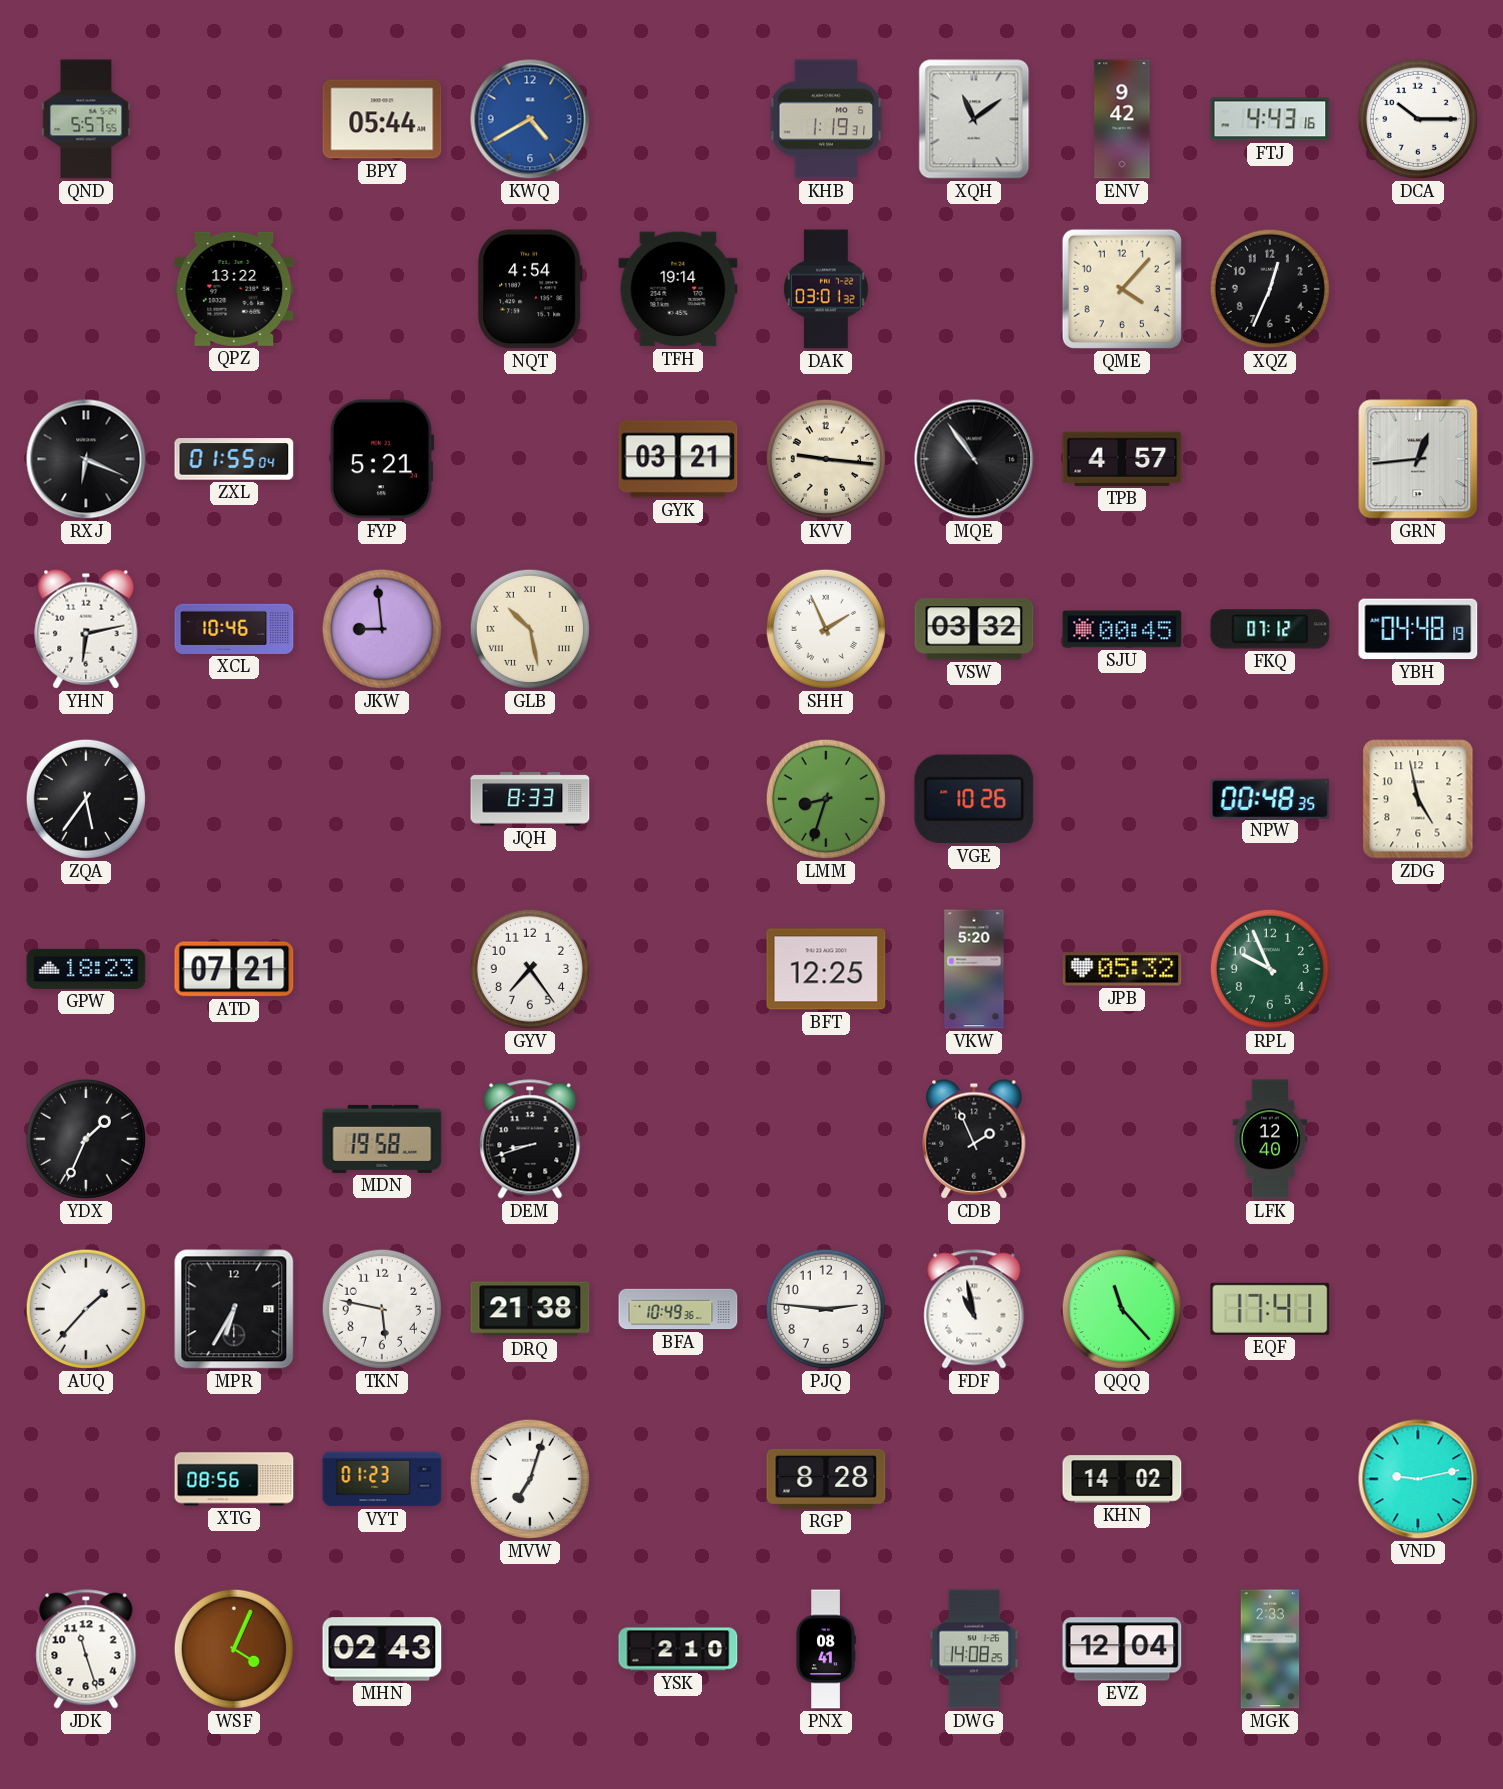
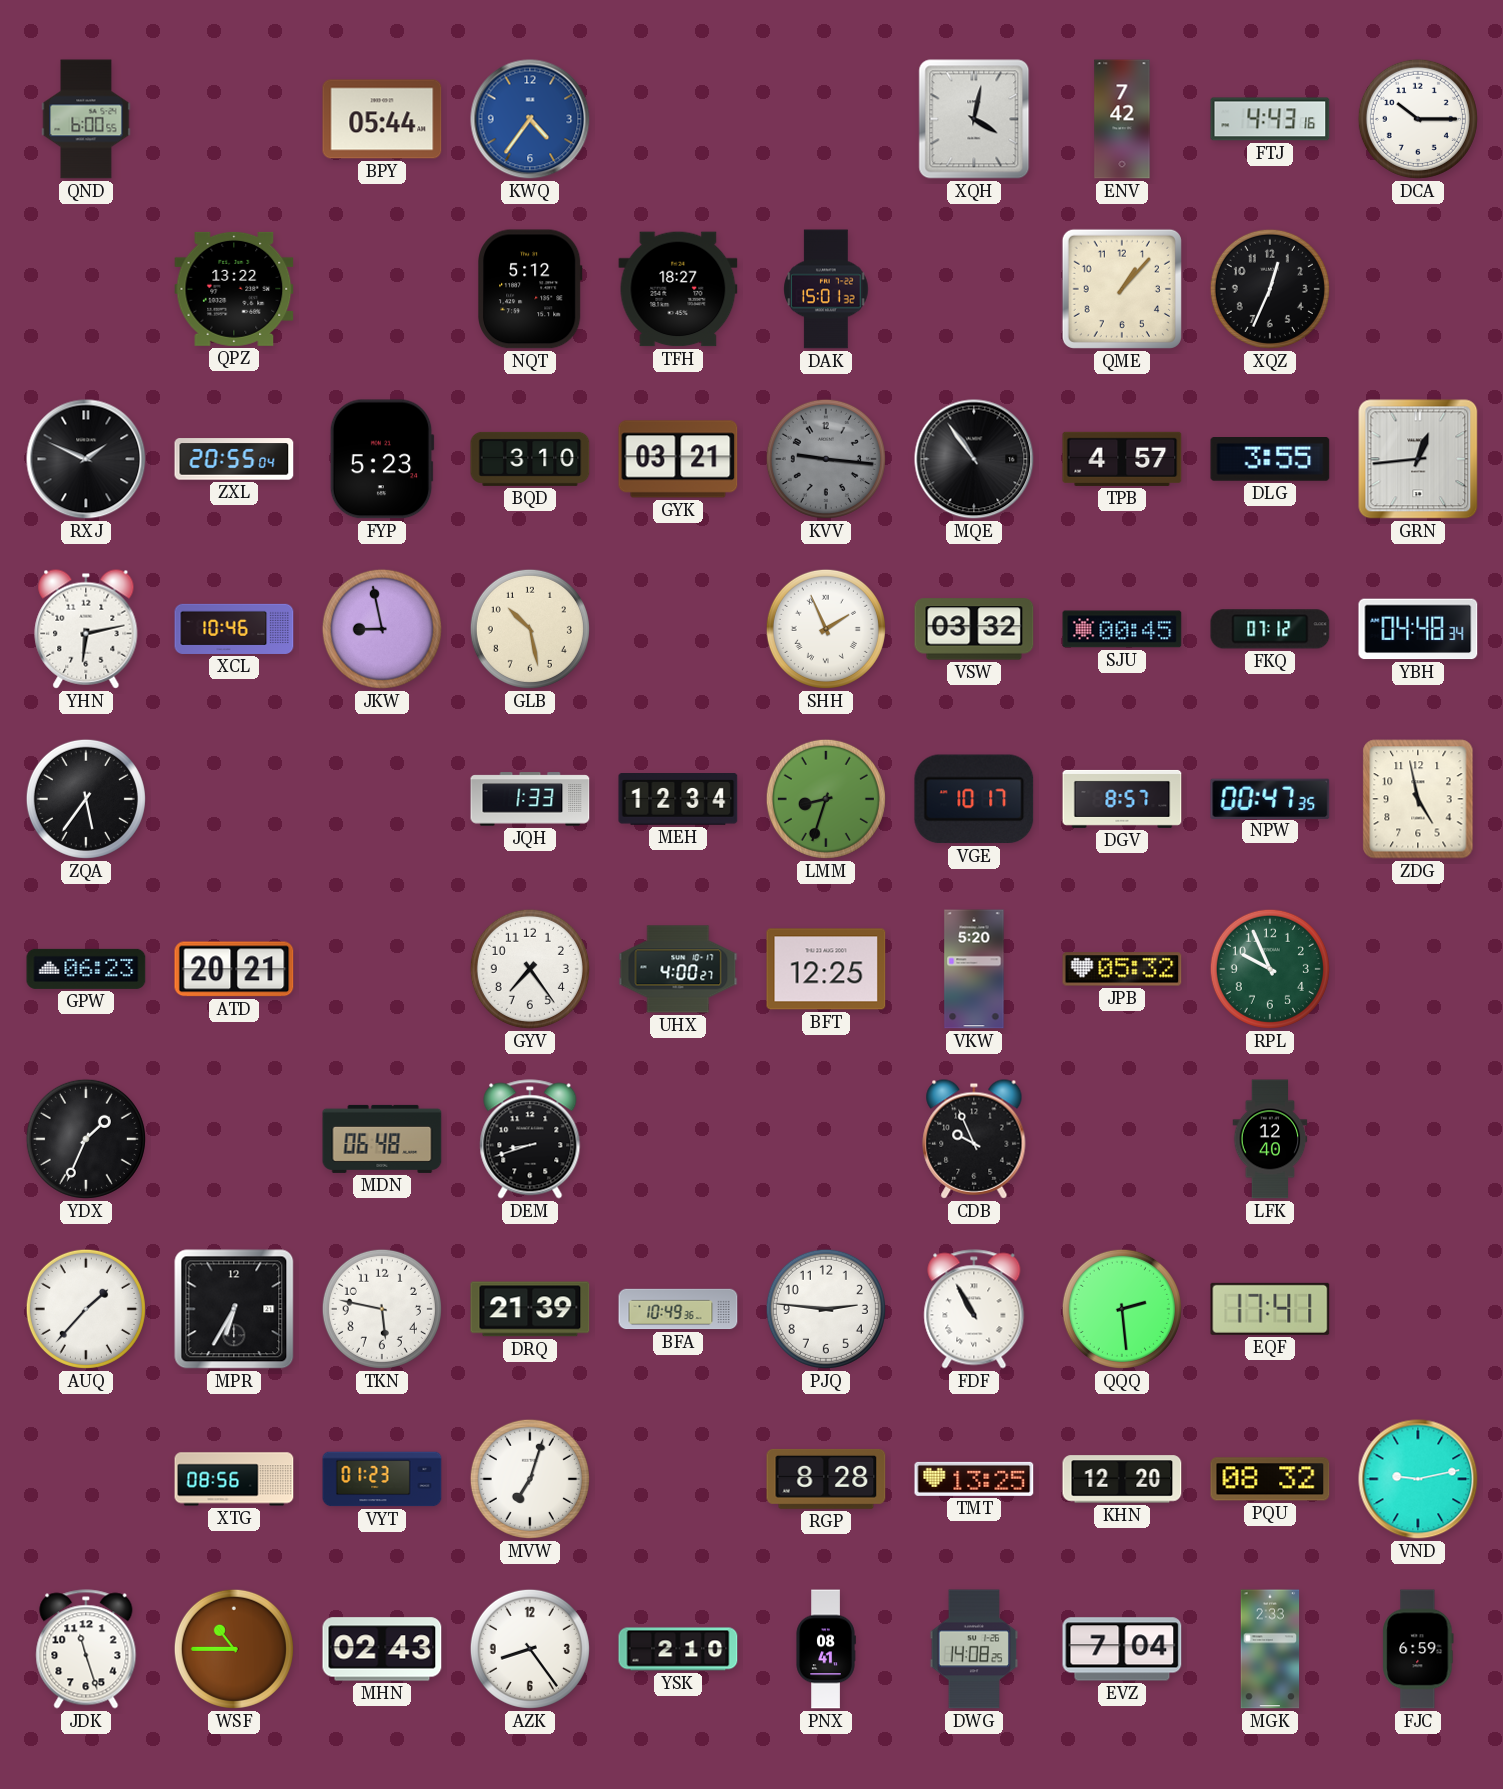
QND: 5:57 -> 6:00
KWQ: 4:40 -> 4:36
KHB: 1:19 -> none
XQH: 11:09 -> 4:02
ENV: 9:42 -> 7:42
NQT: 4:54 -> 5:12
TFH: 19:14 -> 18:27
DAK: 03:01 -> 15:01
QME: 4:07 -> 1:07
RXJ: 6:19 -> 1:49
ZXL: 01:55 -> 20:55
FYP: 5:21 -> 5:23
BQD: none -> 3:10
KVV dial: cream -> grey
DLG: none -> 3:55
JKW: 8:59 -> 8:58
GLB numerals: Roman -> Arabic
YBH: 04:48:19 -> 04:48:34
JQH: 8:33 -> 1:33
MEH: none -> 12:34
VGE: 10:26 -> 10:17
DGV: none -> 8:57
NPW: 00:48 -> 00:47
GPW: 18:23 -> 06:23
ATD: 07:21 -> 20:21
UHX: none -> 4:00
MDN: 19:58 -> 06:48
CDB: 1:56 -> 9:56
DRQ: 21:38 -> 21:39
FDF: 10:58 -> 10:55
QQQ: 11:23 -> 2:29
TMT: none -> 13:25
KHN: 14:02 -> 12:20
PQU: none -> 08:32
WSF: 4:04 -> 10:45
AZK: none -> 8:24
EVZ: 12:04 -> 7:04
FJC: none -> 6:59
